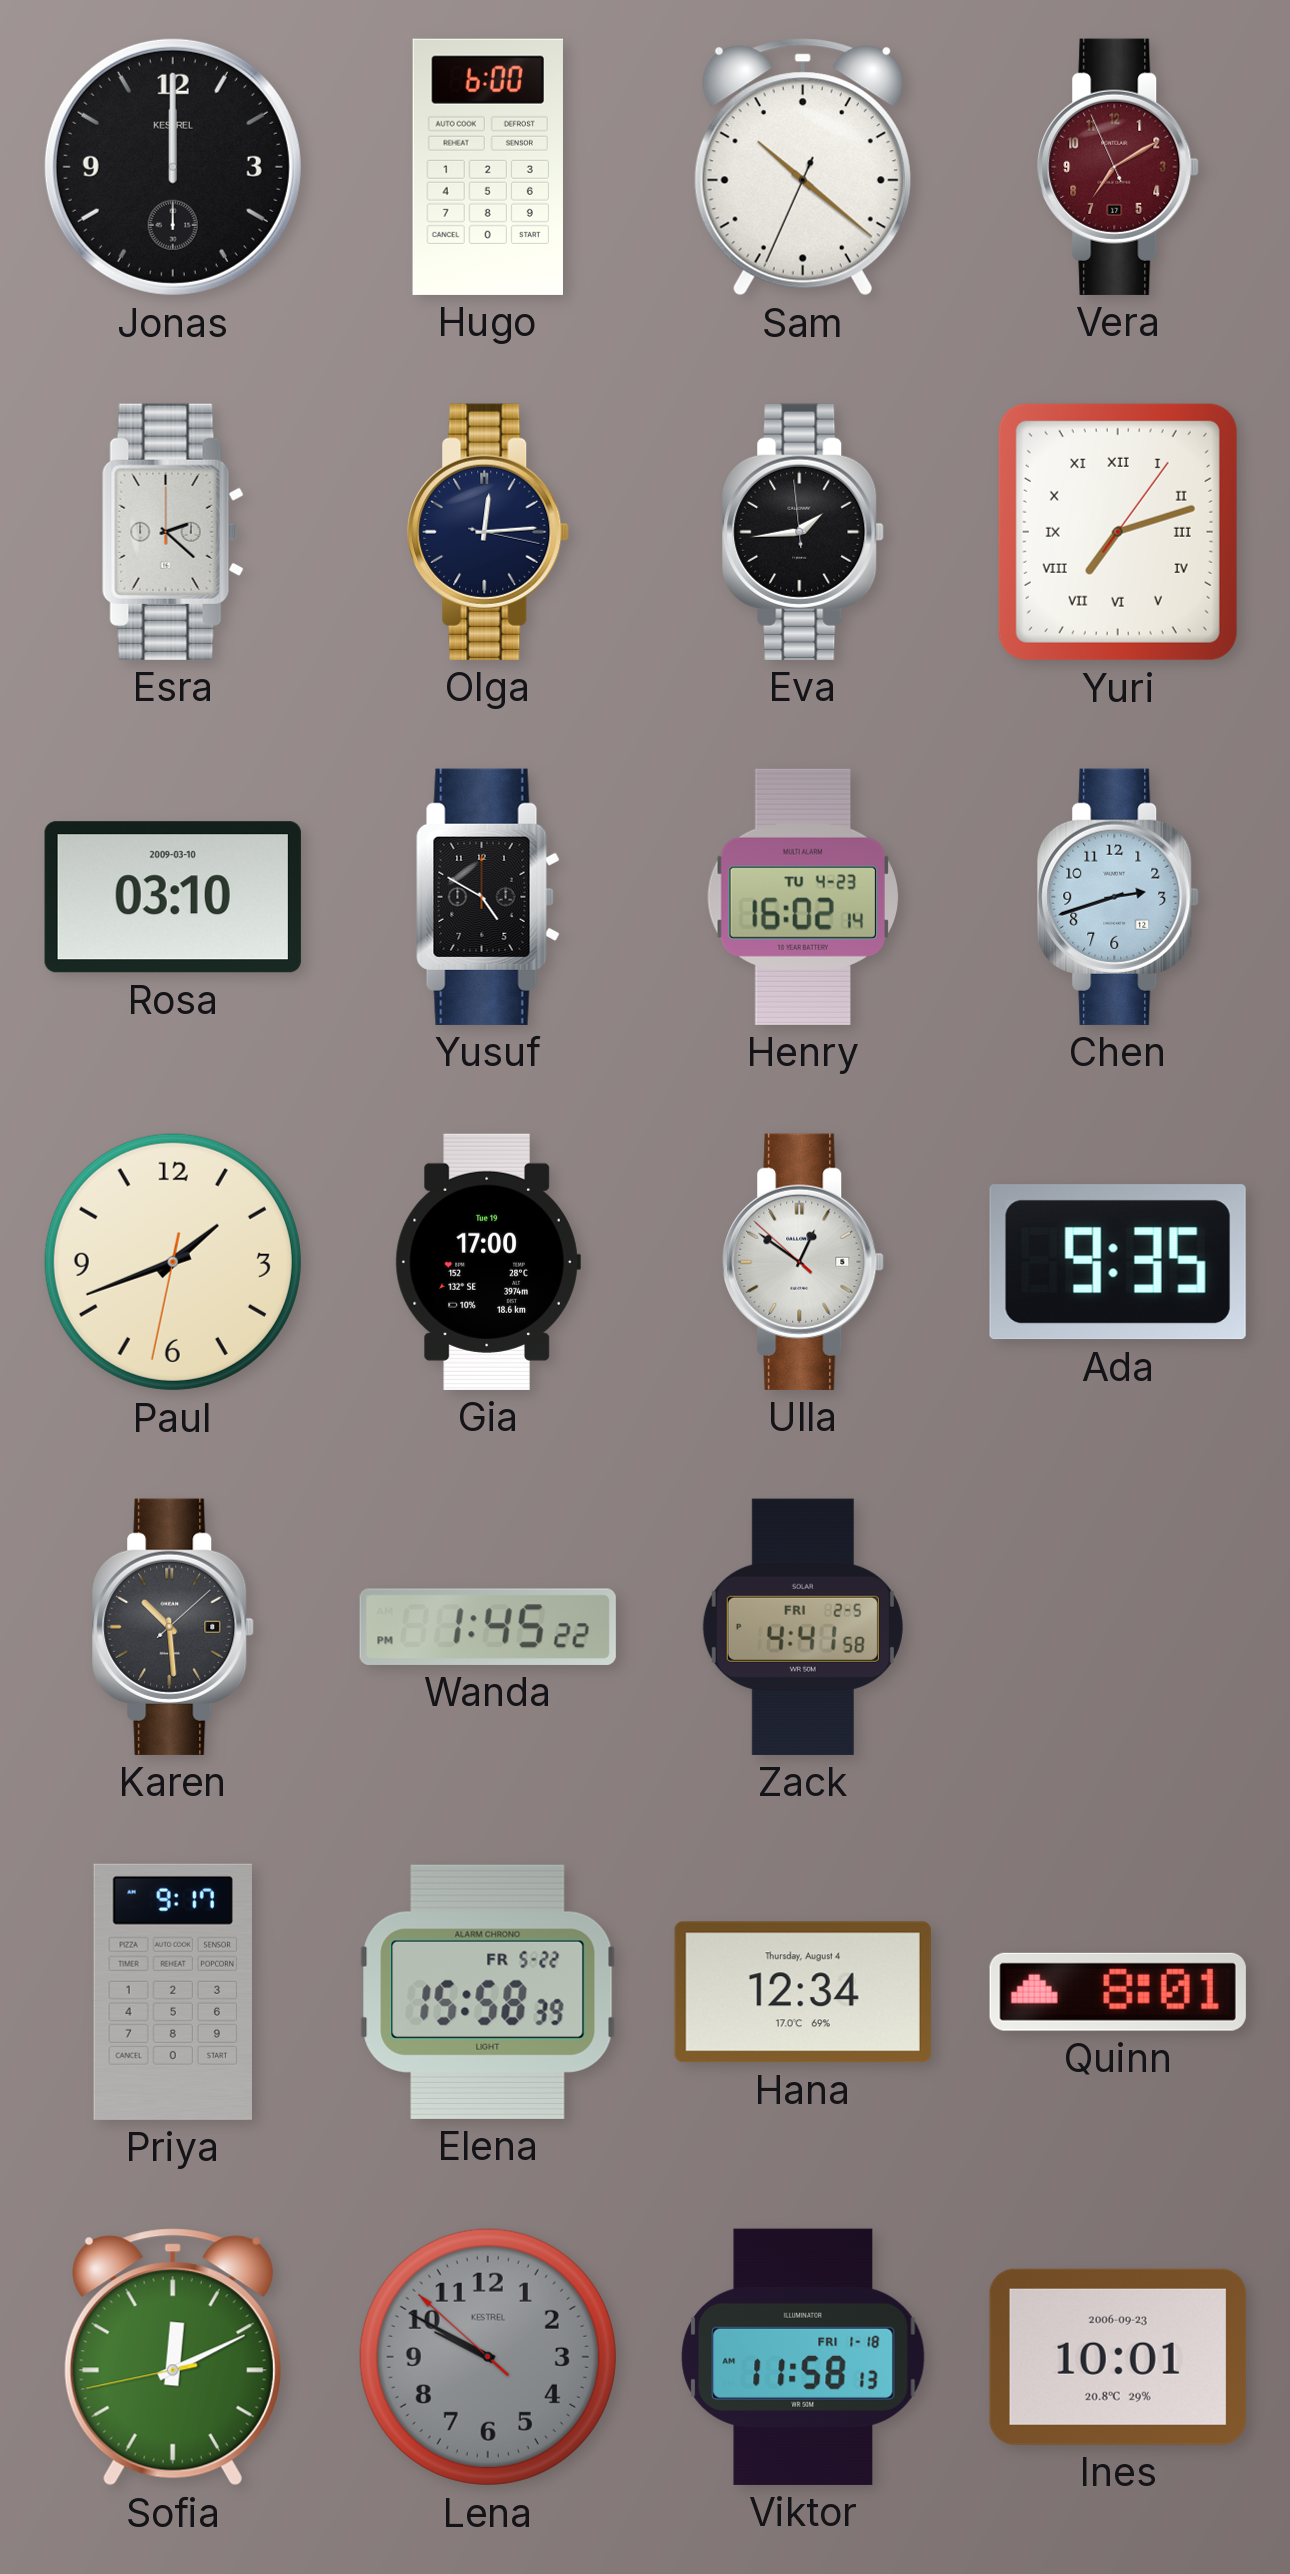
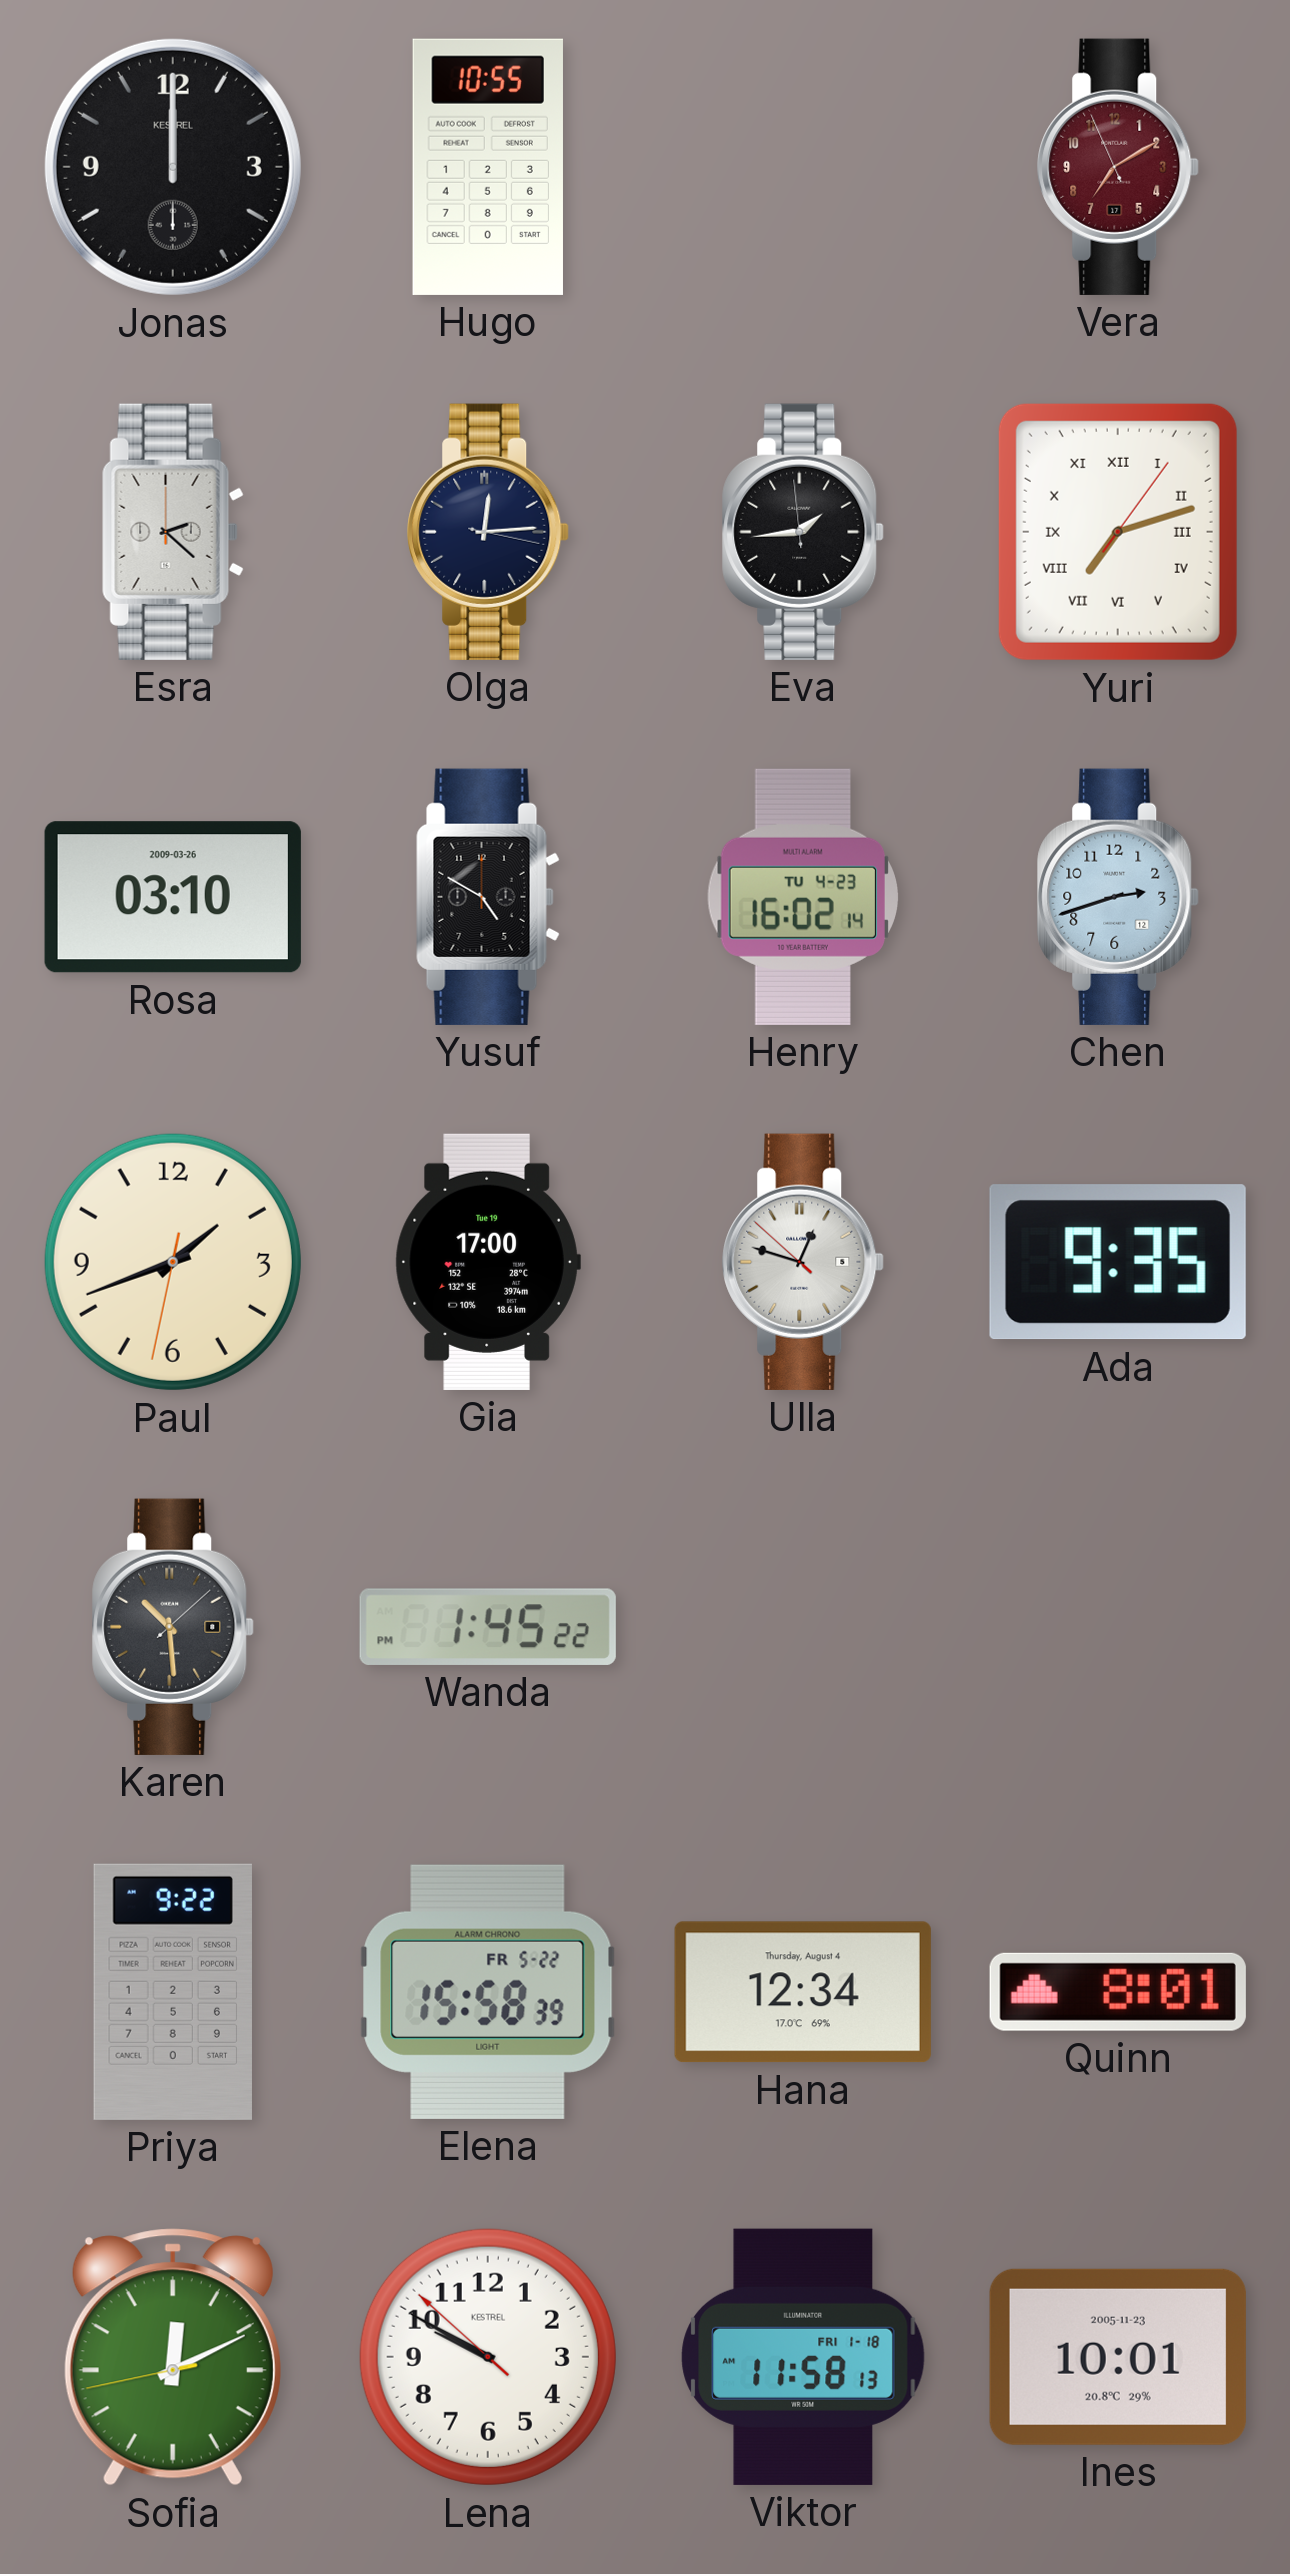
Hugo: 6:00 -> 10:55
Sam: 10:21 -> none
Rosa date: 2009-03-10 -> 2009-03-26
Ulla: 12:50 -> 12:47
Zack: 4:41 -> none
Priya: 9:17 -> 9:22
Lena dial: grey -> white
Ines date: 2006-09-23 -> 2005-11-23
